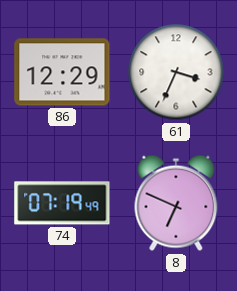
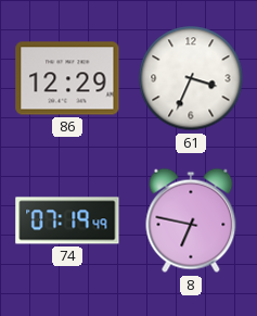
8: 6:49 -> 6:47
